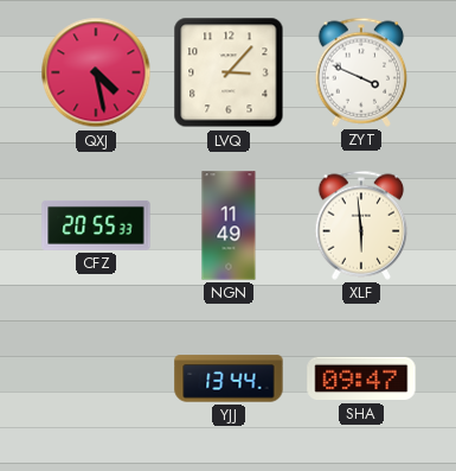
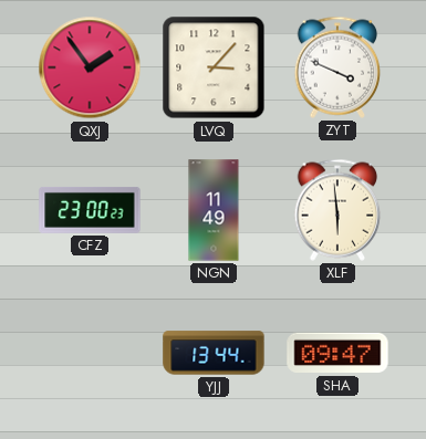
QXJ: 4:28 -> 1:54
CFZ: 20:55 -> 23:00
